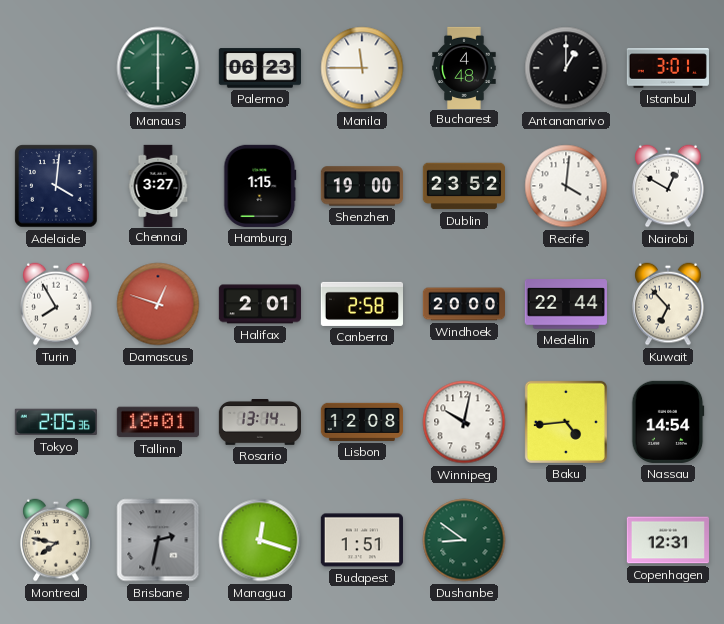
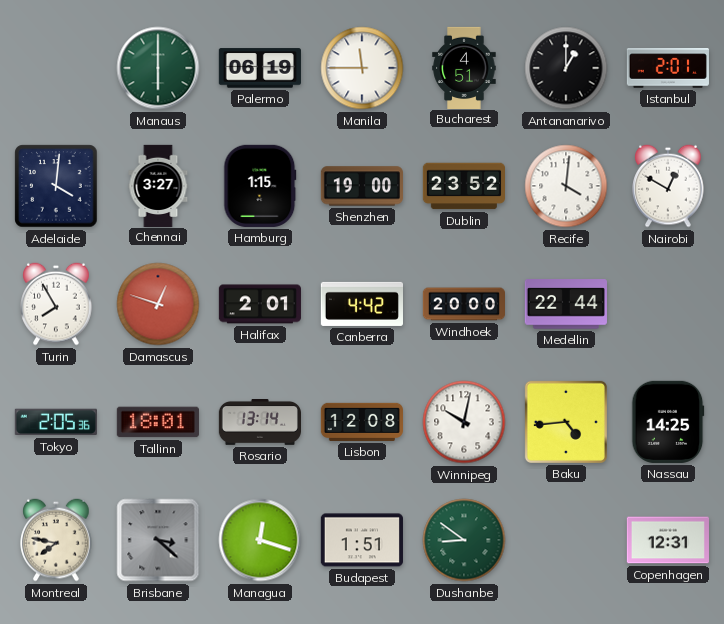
Palermo: 06:23 -> 06:19
Bucharest: 4:48 -> 4:51
Istanbul: 3:01 -> 2:01
Canberra: 2:58 -> 4:42
Kuwait: 6:53 -> none
Nassau: 14:54 -> 14:25
Brisbane: 2:32 -> 3:22
